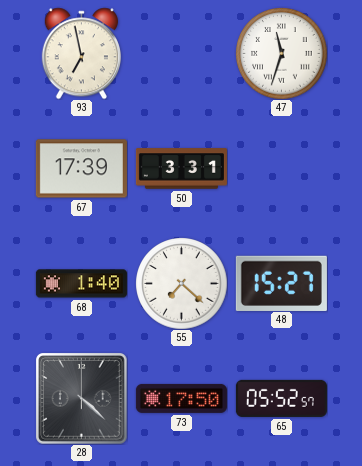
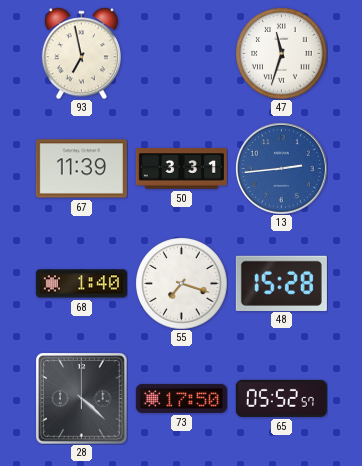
67: 17:39 -> 11:39
13: none -> 2:44
55: 7:22 -> 7:18
48: 15:27 -> 15:28
